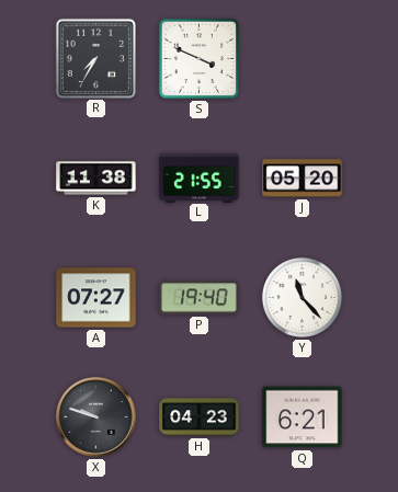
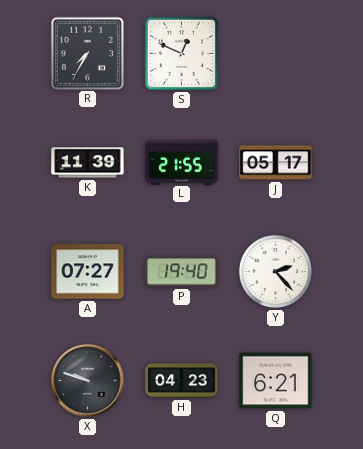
S: 3:49 -> 12:49
K: 11:38 -> 11:39
J: 05:20 -> 05:17
Y: 11:23 -> 2:23
